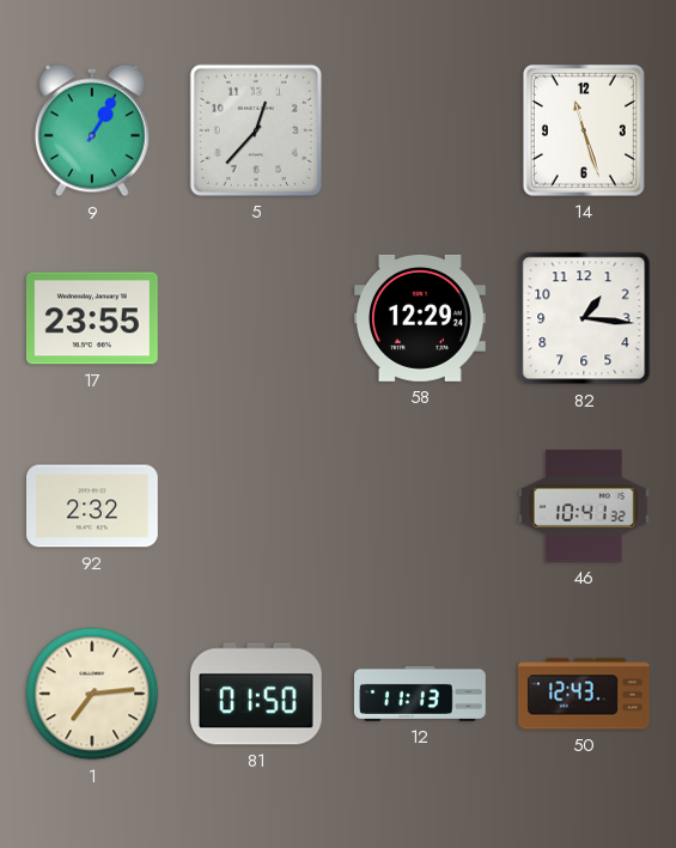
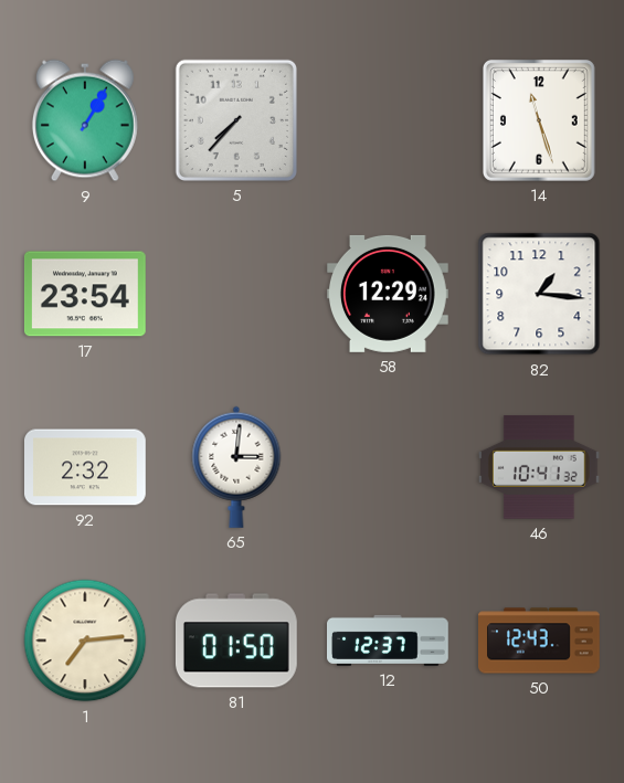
5: 12:37 -> 7:37
17: 23:55 -> 23:54
65: none -> 3:01
12: 11:13 -> 12:37
